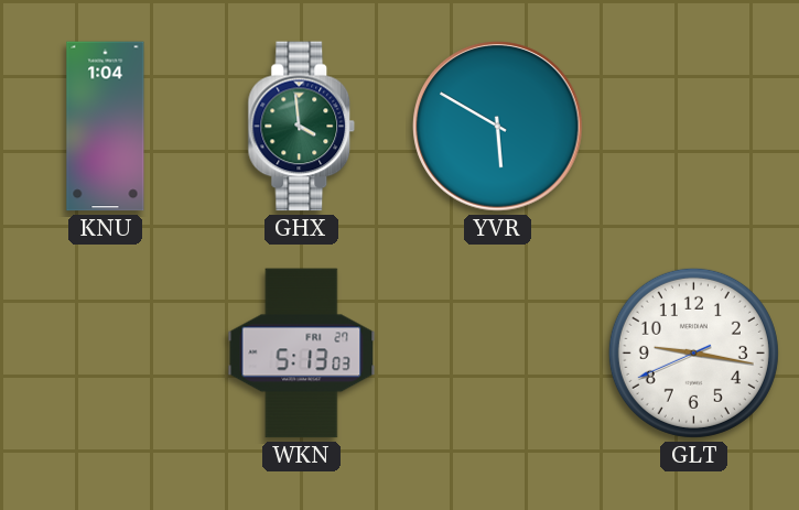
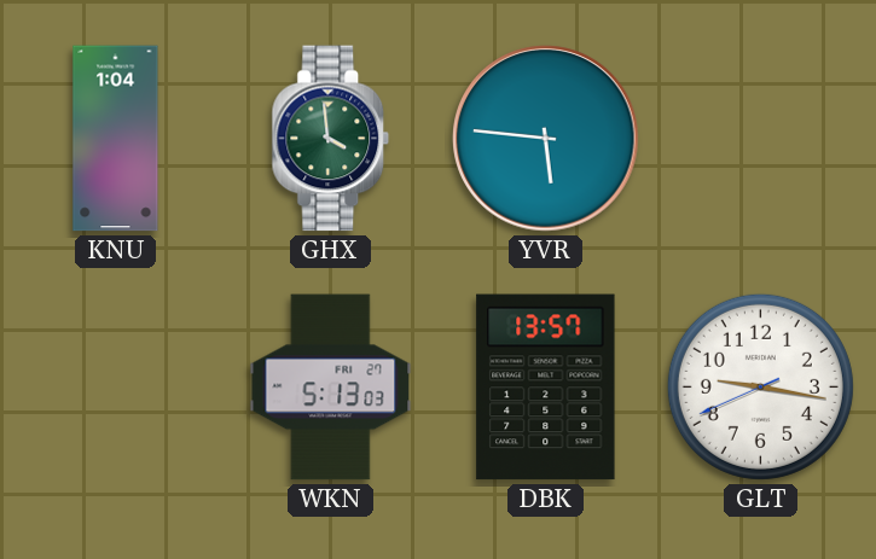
YVR: 5:50 -> 5:46
DBK: none -> 13:57
